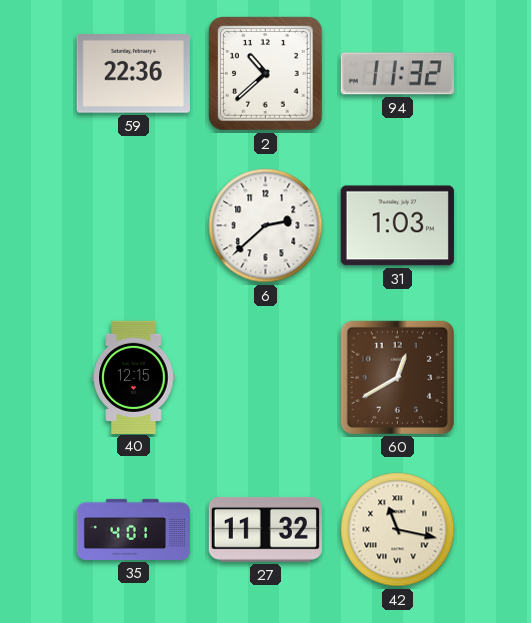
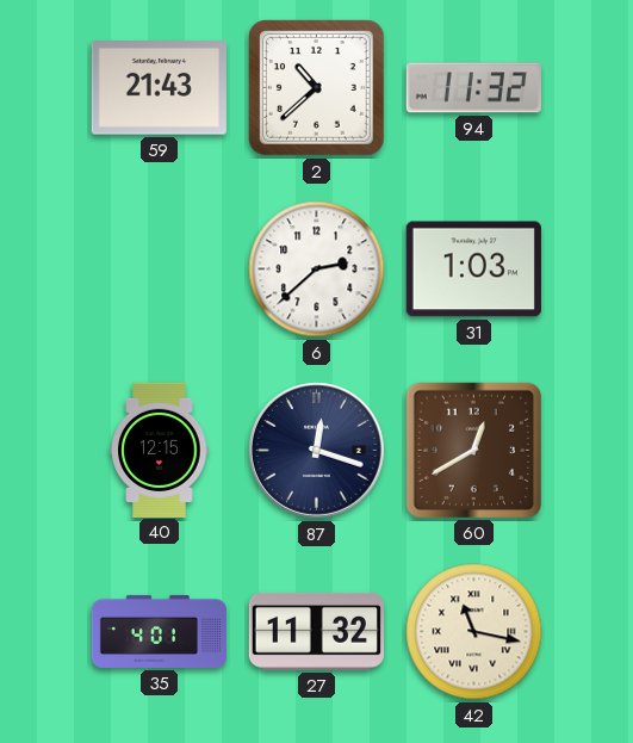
59: 22:36 -> 21:43
87: none -> 12:18
